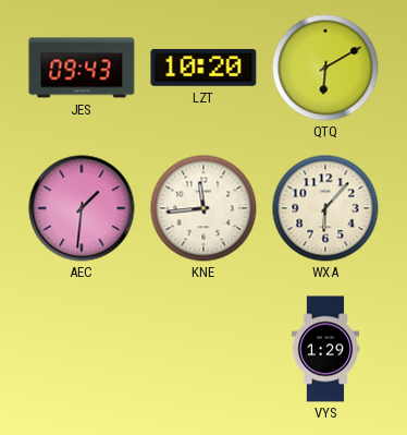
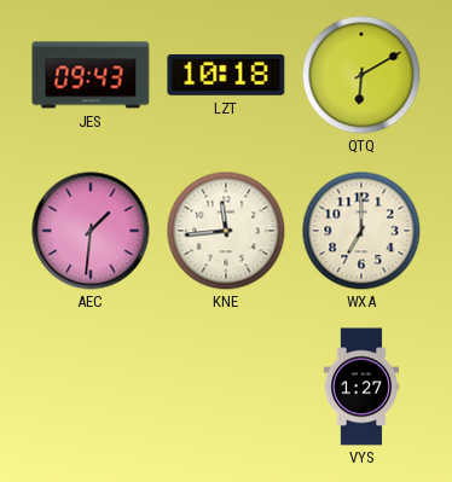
LZT: 10:20 -> 10:18
WXA: 6:07 -> 7:00
VYS: 1:29 -> 1:27
